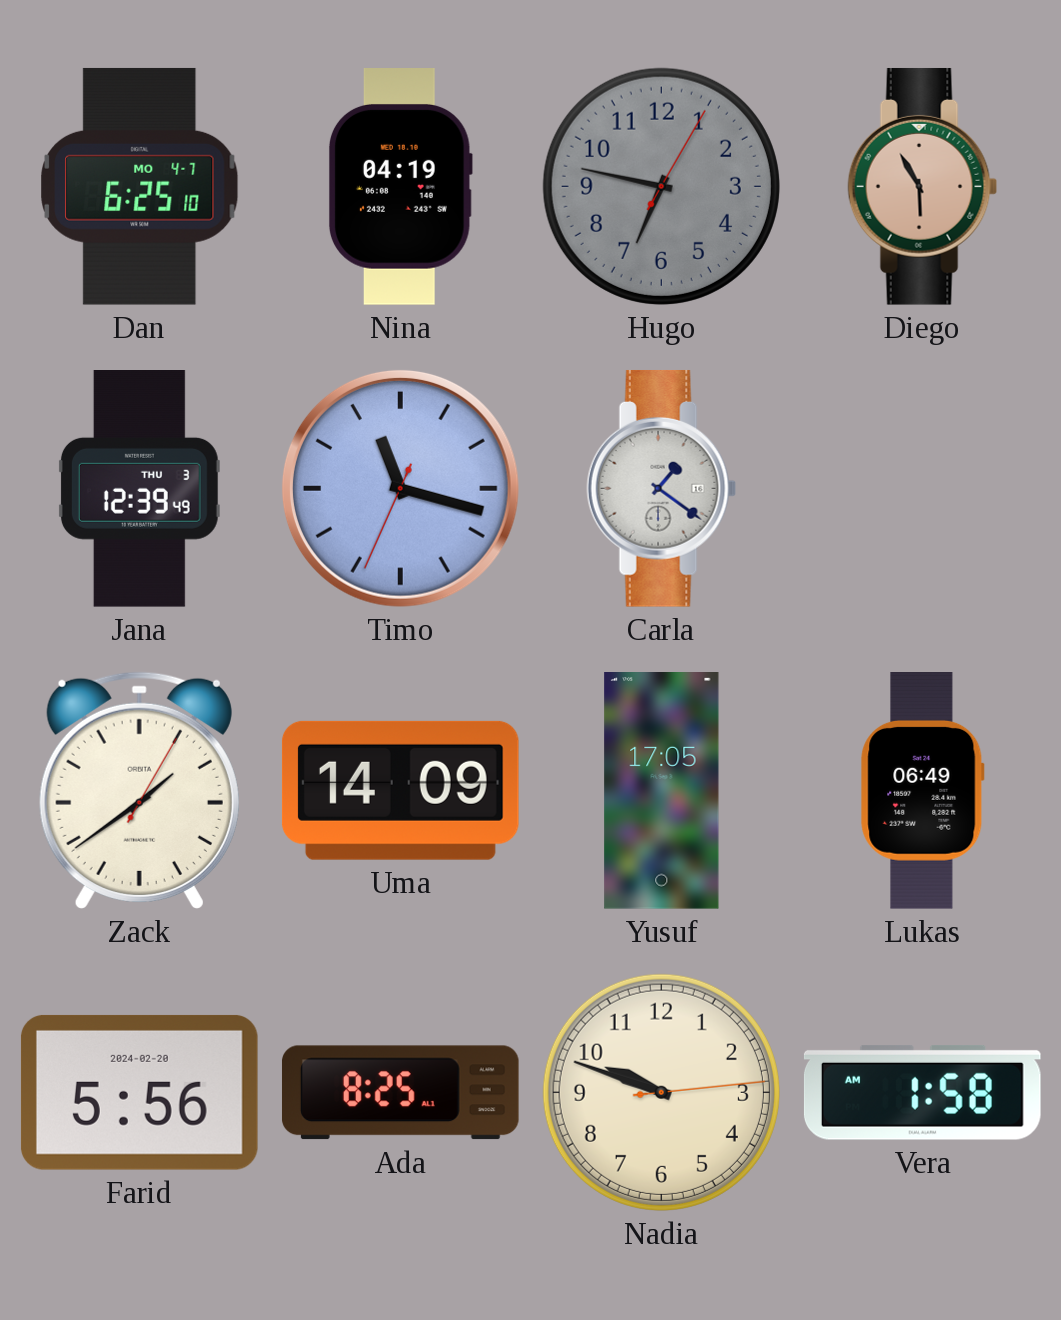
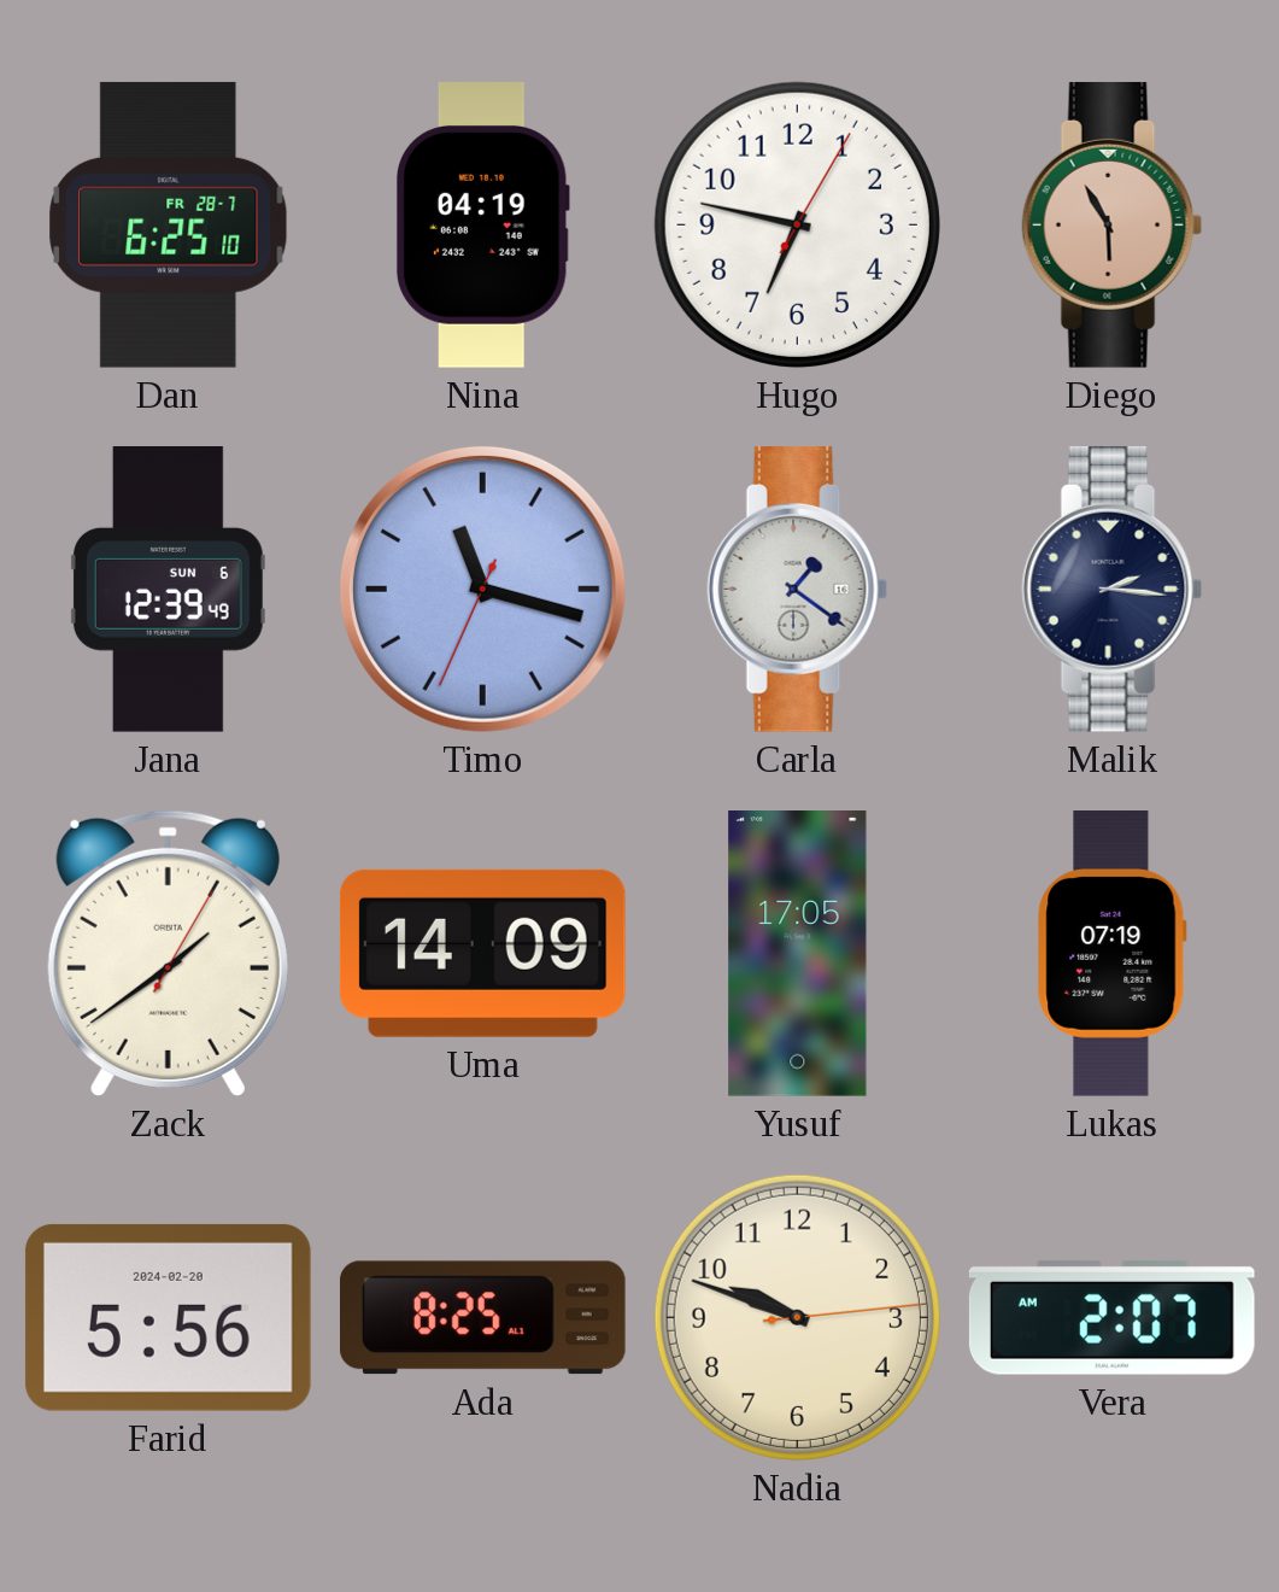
Dan date: MO 4-7 -> FR 28-7
Hugo dial: grey -> white
Jana date: THU 3 -> SUN 6
Malik: none -> 2:16
Lukas: 06:49 -> 07:19
Vera: 1:58 -> 2:07
